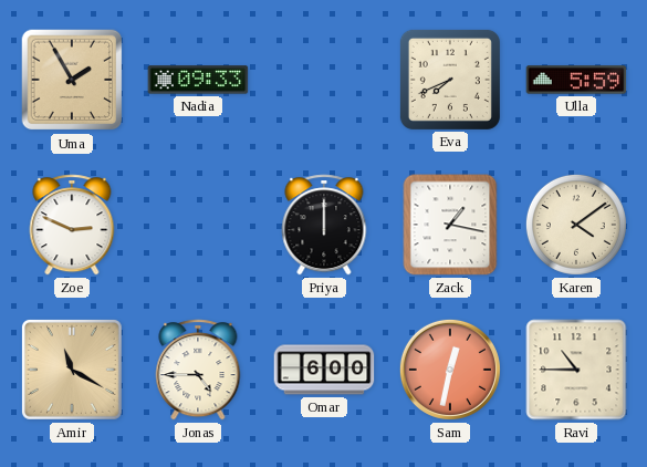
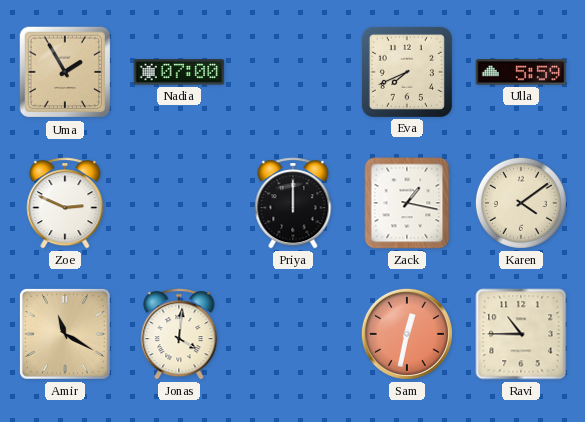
Nadia: 09:33 -> 07:00
Jonas: 4:45 -> 4:01
Omar: 6:00 -> none
